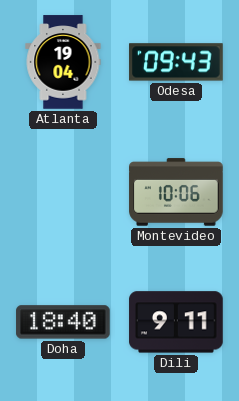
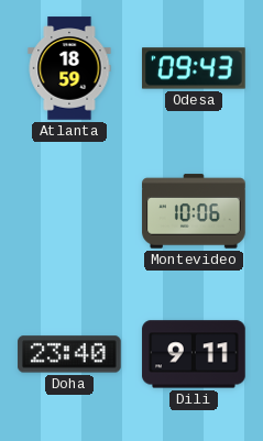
Atlanta: 19:04 -> 18:59
Doha: 18:40 -> 23:40
